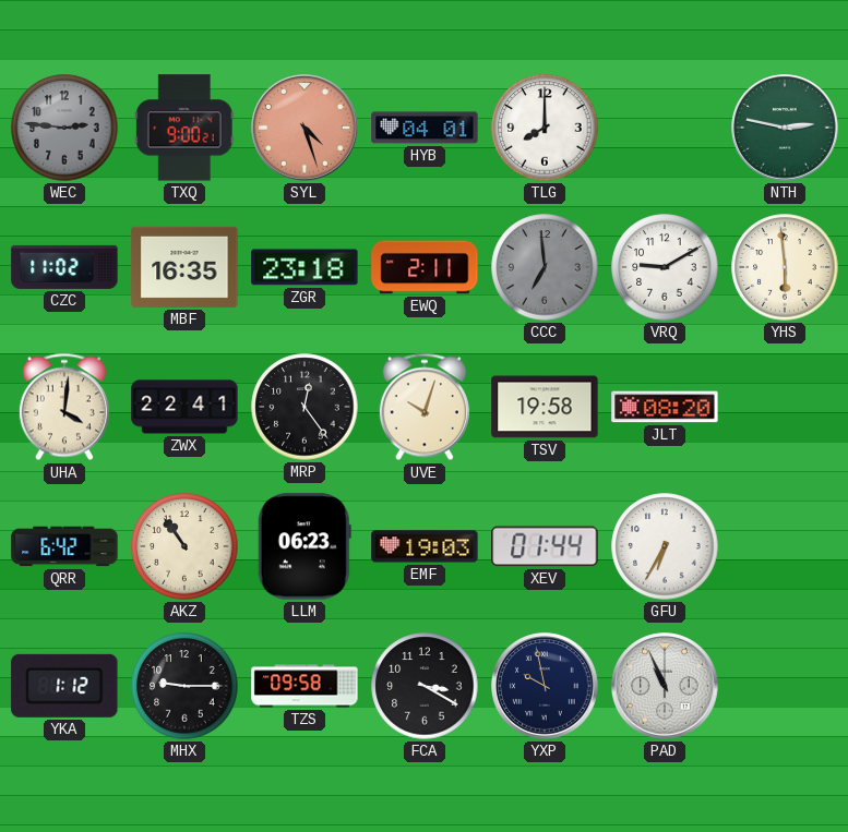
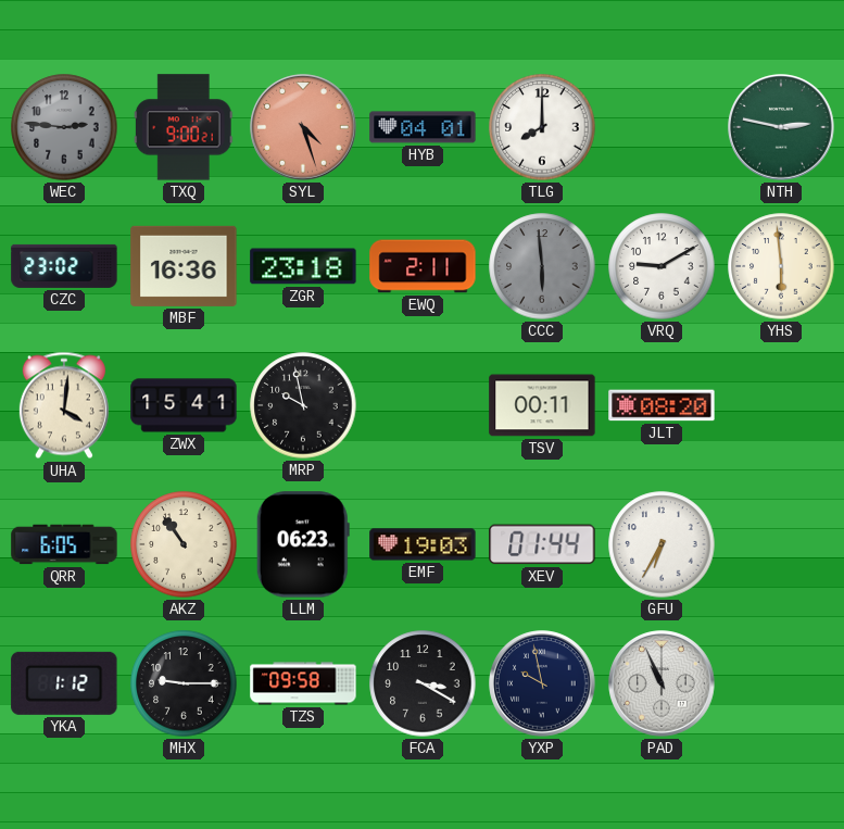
CZC: 11:02 -> 23:02
MBF: 16:35 -> 16:36
CCC: 6:59 -> 5:59
ZWX: 22:41 -> 15:41
MRP: 12:24 -> 9:58
UVE: 10:03 -> none
TSV: 19:58 -> 00:11
QRR: 6:42 -> 6:05
